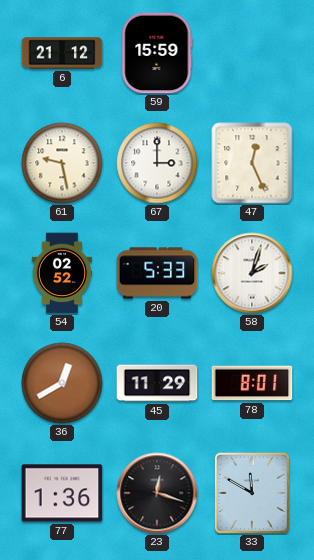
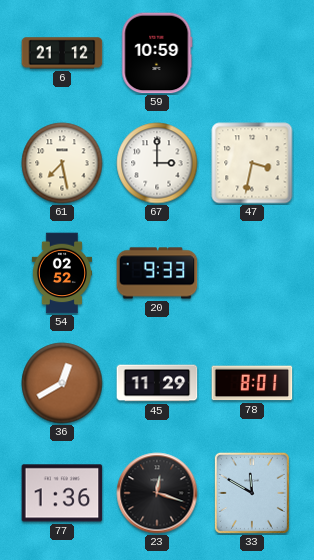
59: 15:59 -> 10:59
61: 9:28 -> 7:28
47: 12:26 -> 3:32
20: 5:33 -> 9:33
58: 2:03 -> none
